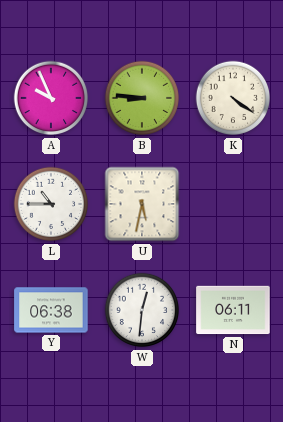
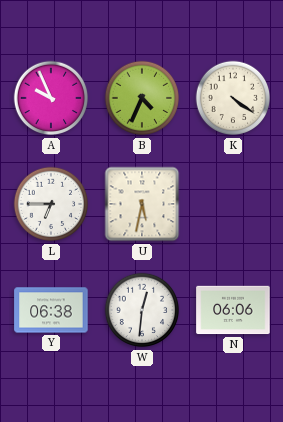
B: 8:46 -> 4:34
L: 10:45 -> 6:45
N: 06:11 -> 06:06
